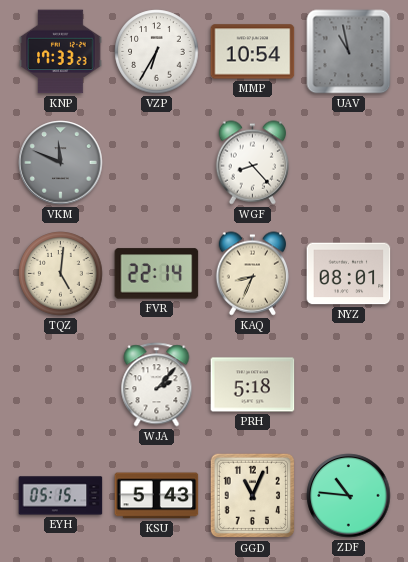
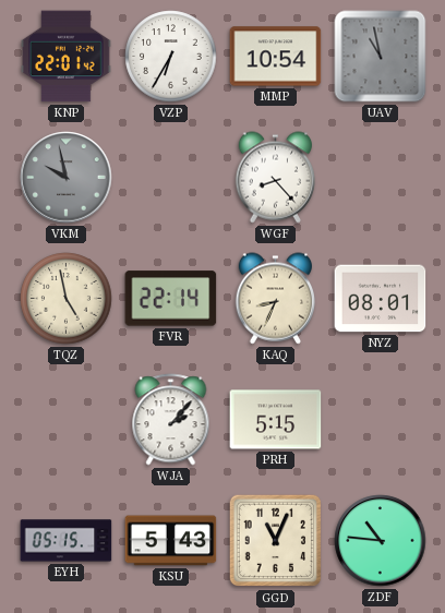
KNP: 17:33 -> 22:01
VKM: 11:49 -> 9:58
TQZ: 5:01 -> 4:58
PRH: 5:18 -> 5:15
